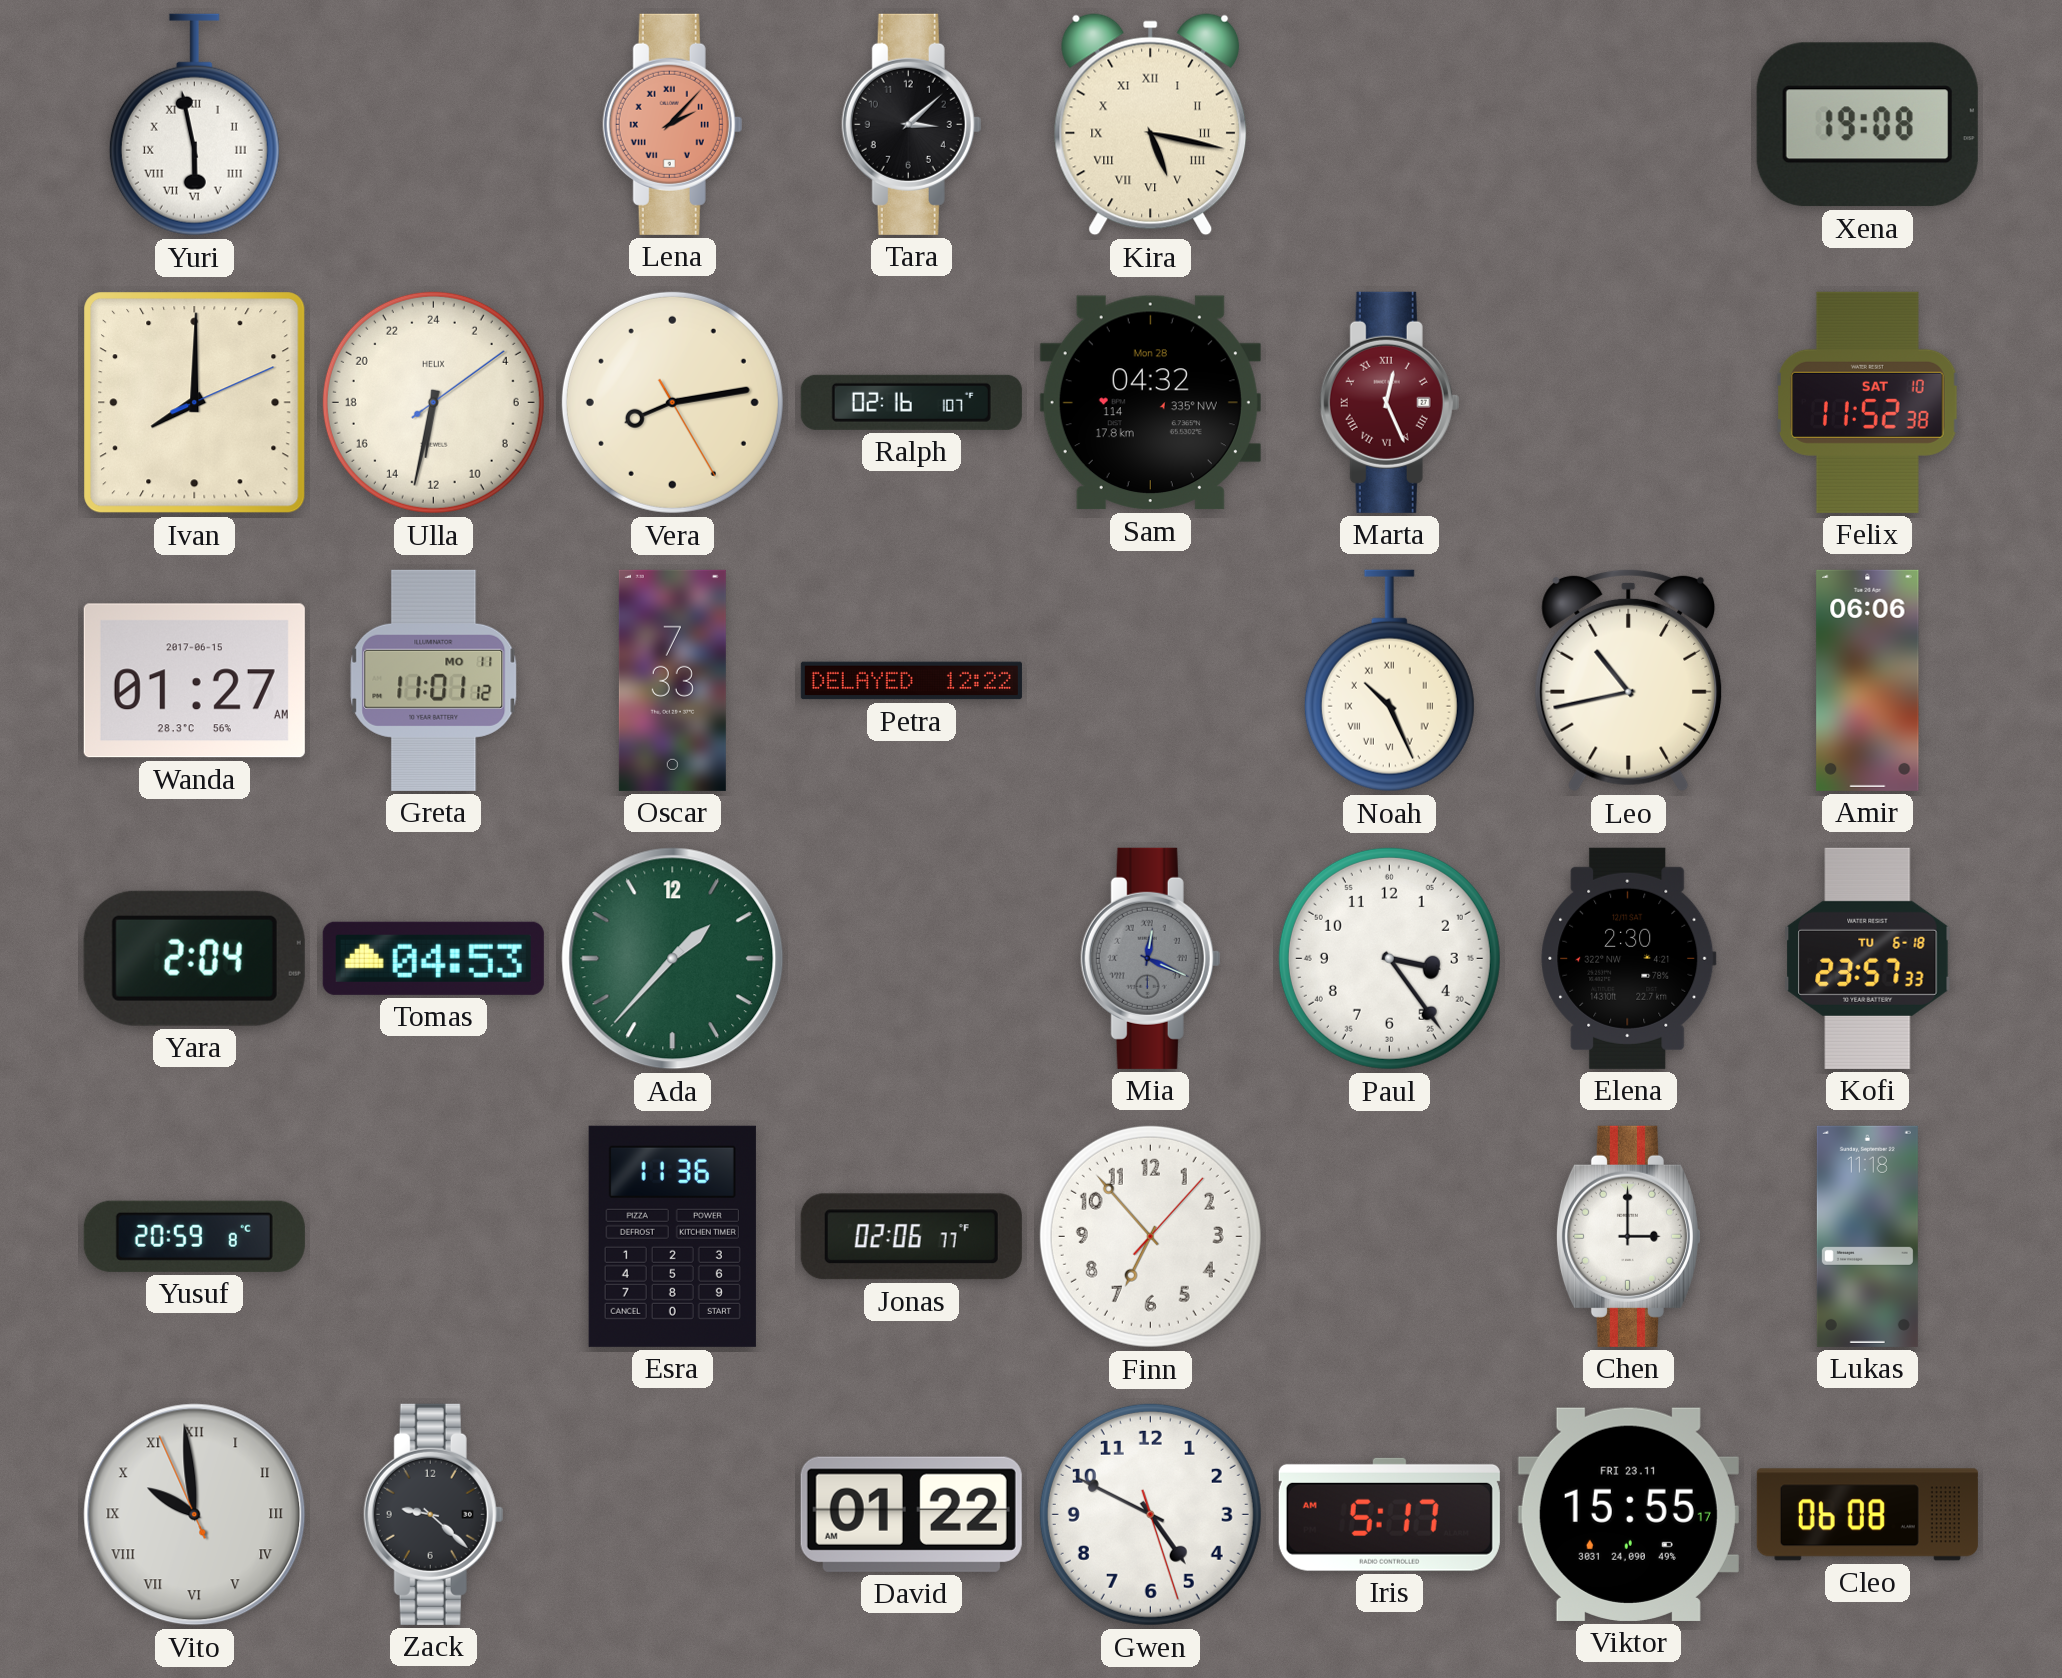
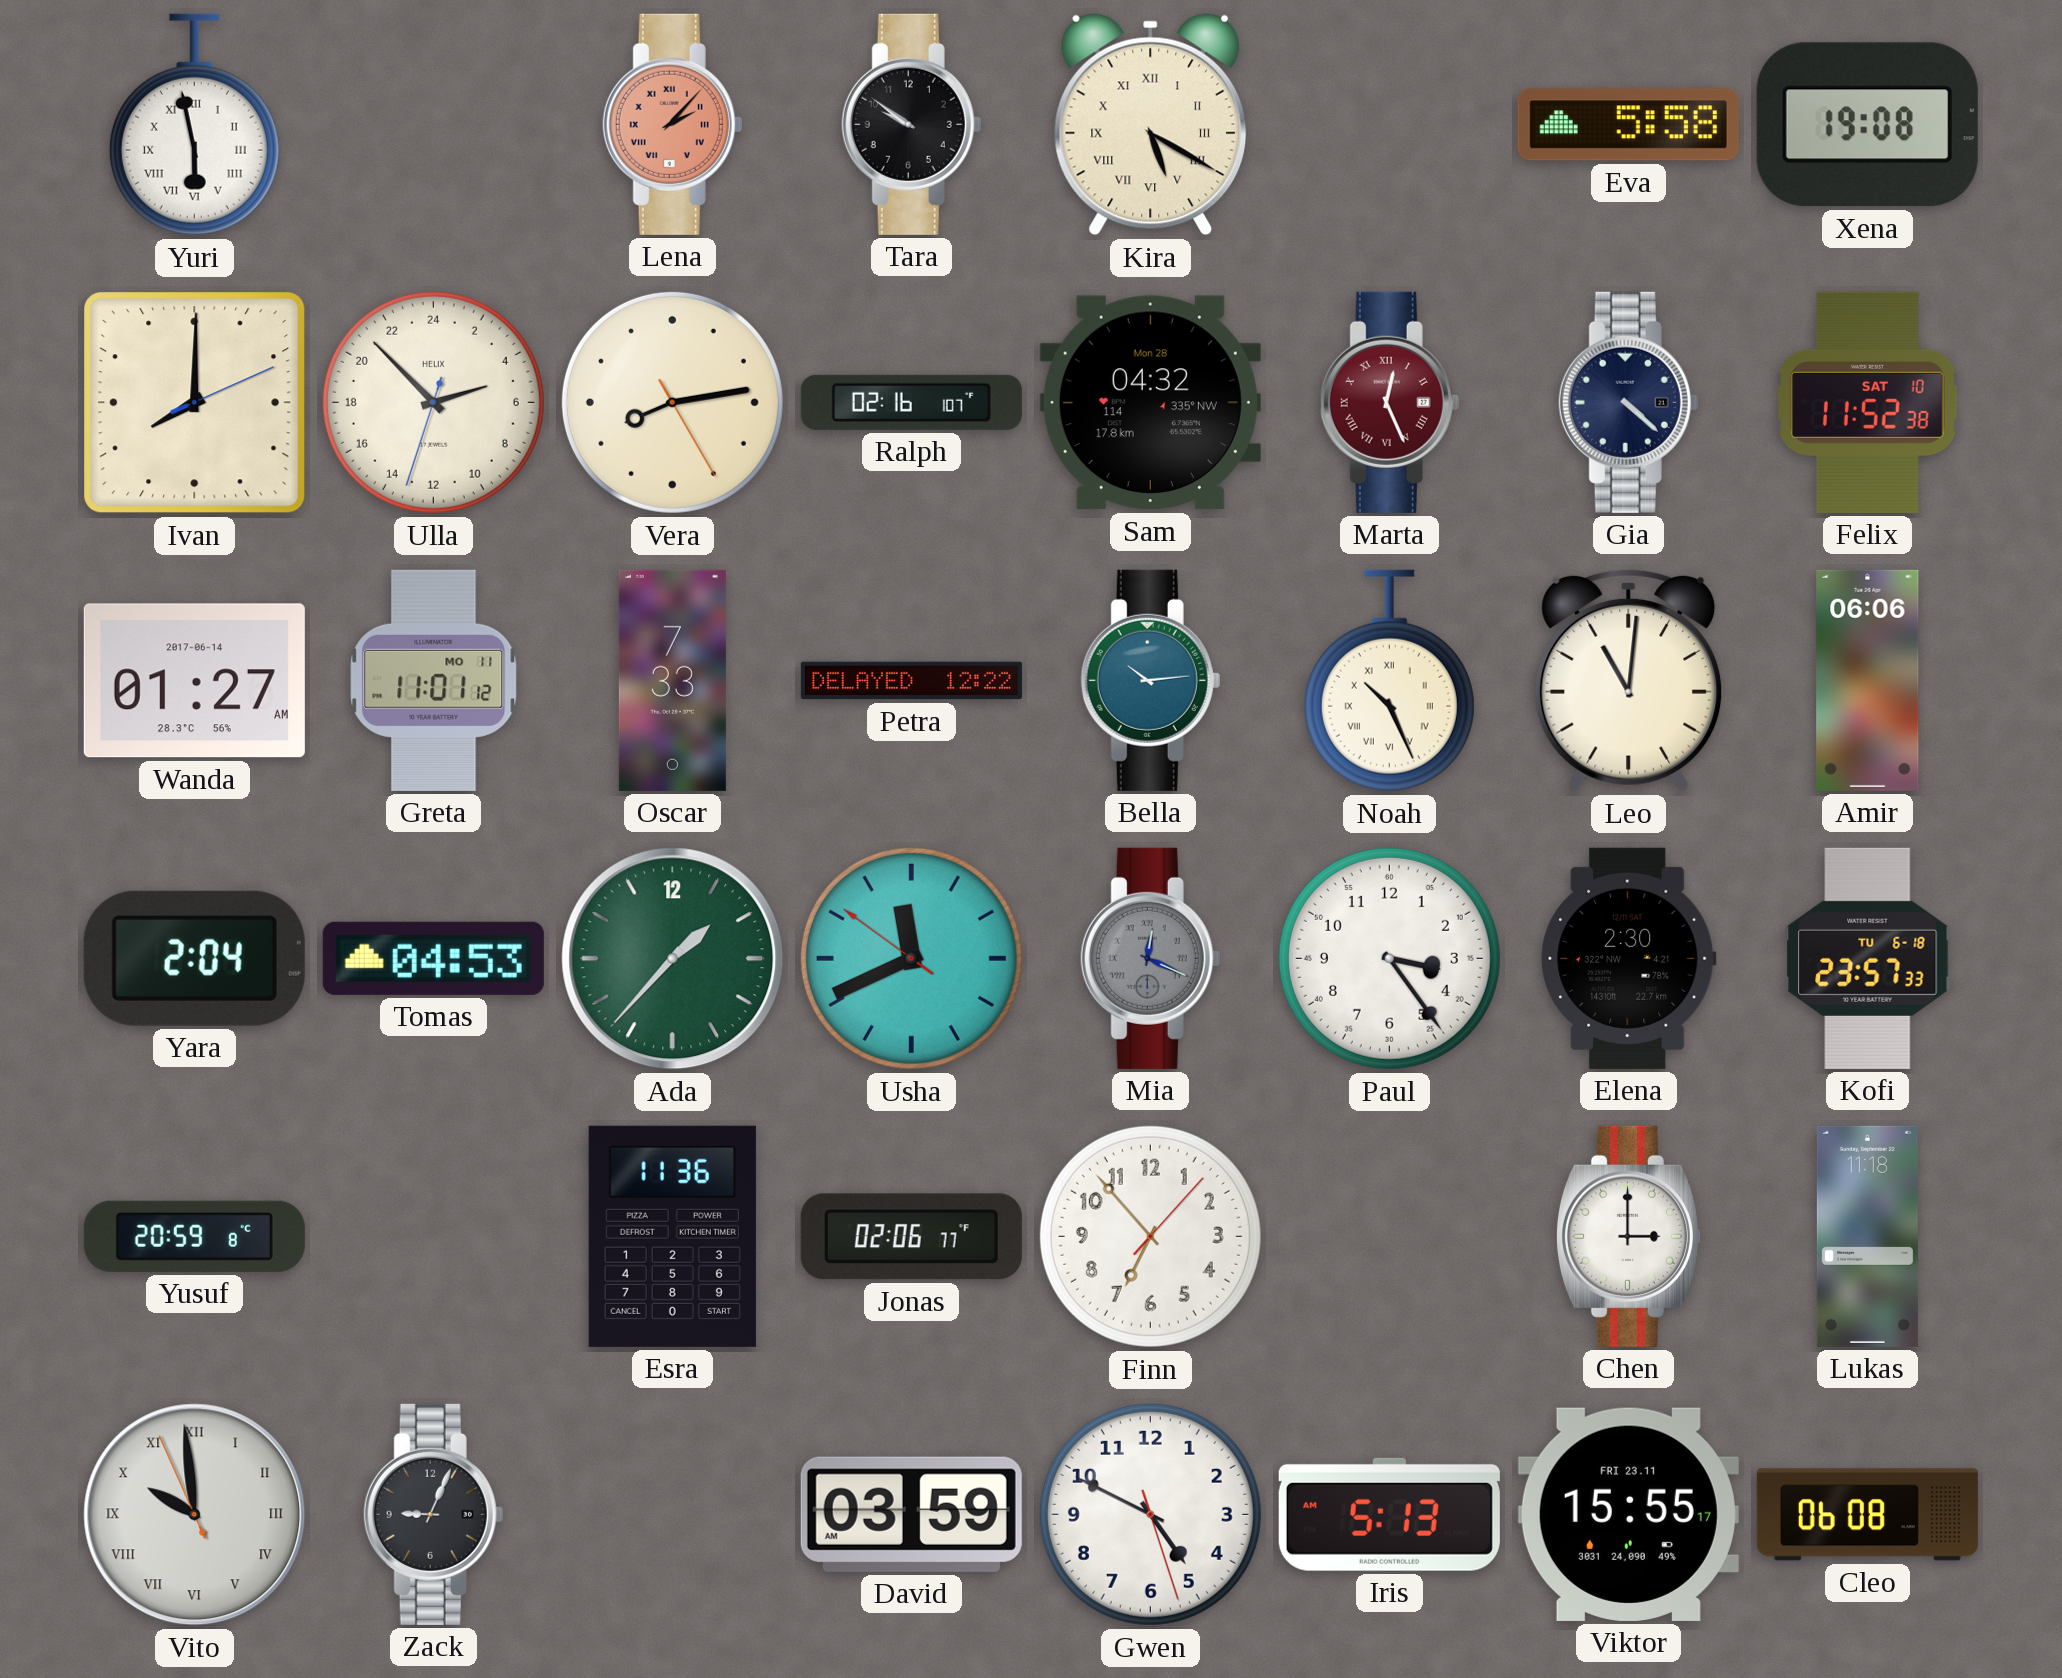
Tara: 3:08 -> 9:51
Kira: 5:17 -> 5:20
Eva: none -> 5:58
Ulla: 12:32 -> 4:52
Gia: none -> 4:22
Wanda date: 2017-06-15 -> 2017-06-14
Bella: none -> 10:14
Leo: 10:43 -> 11:01
Usha: none -> 11:40
Zack: 9:22 -> 9:04
David: 01:22 -> 03:59
Iris: 5:17 -> 5:13
